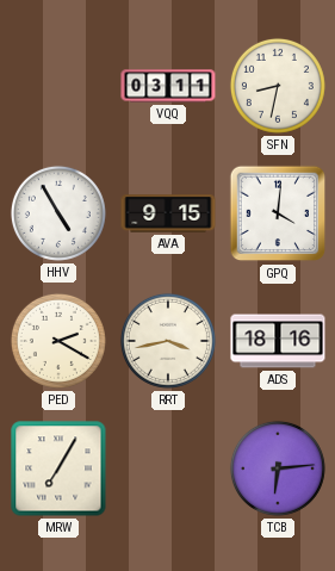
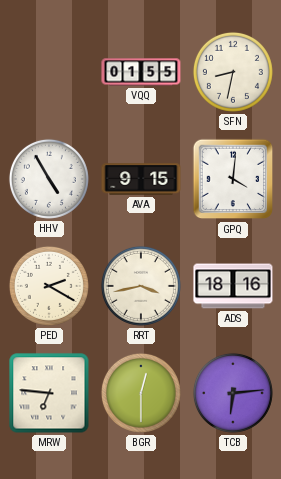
VQQ: 03:11 -> 01:55
MRW: 7:05 -> 6:46
BGR: none -> 12:30
